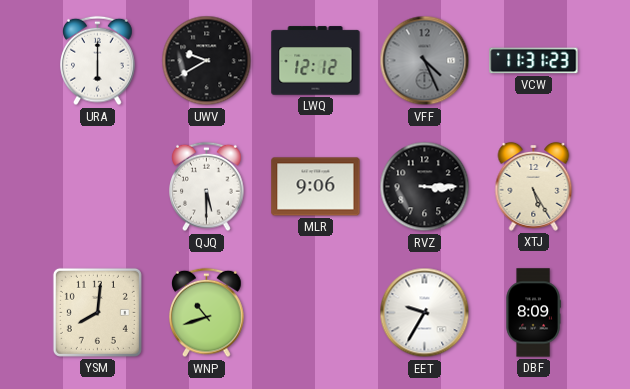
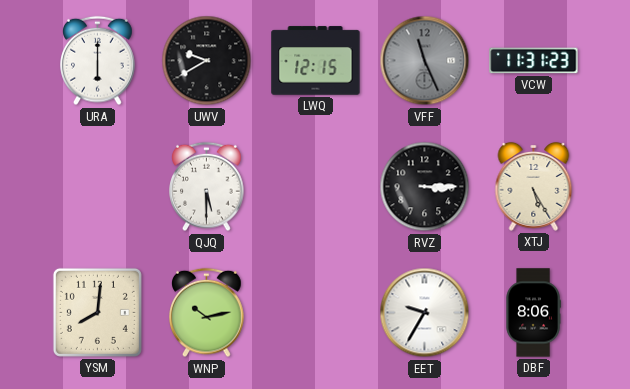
LWQ: 12:12 -> 12:15
VFF: 4:26 -> 11:26
MLR: 9:06 -> none
WNP: 10:42 -> 10:13
DBF: 8:09 -> 8:06
